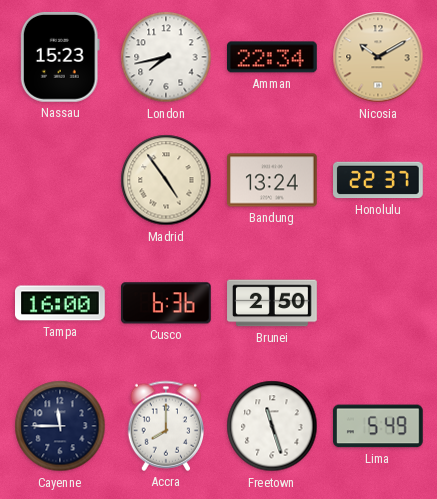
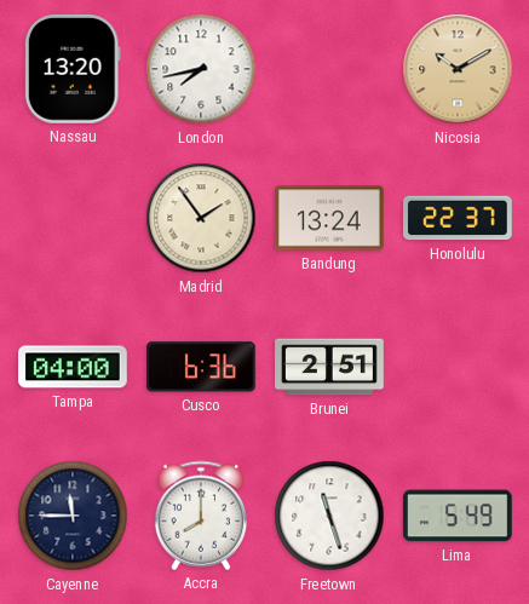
Nassau: 15:23 -> 13:20
Amman: 22:34 -> none
Madrid: 4:54 -> 1:54
Tampa: 16:00 -> 04:00
Brunei: 2:50 -> 2:51
